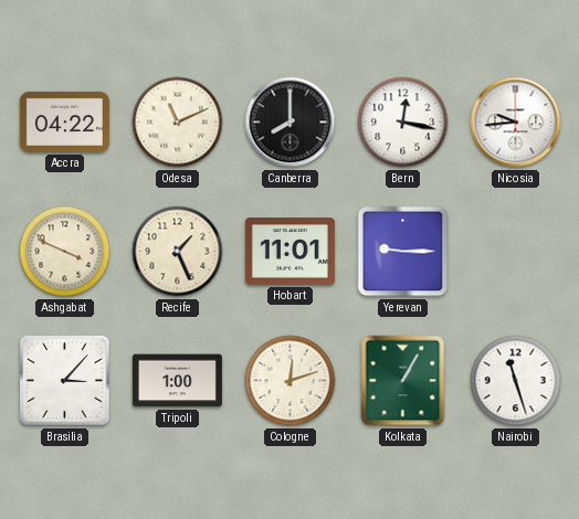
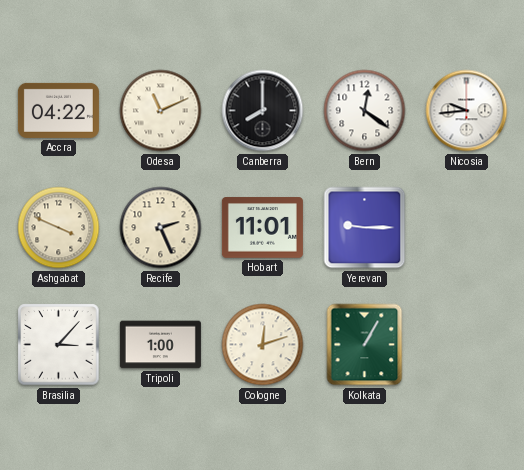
Bern: 12:17 -> 12:21
Recife: 1:26 -> 2:26
Nairobi: 11:27 -> none
